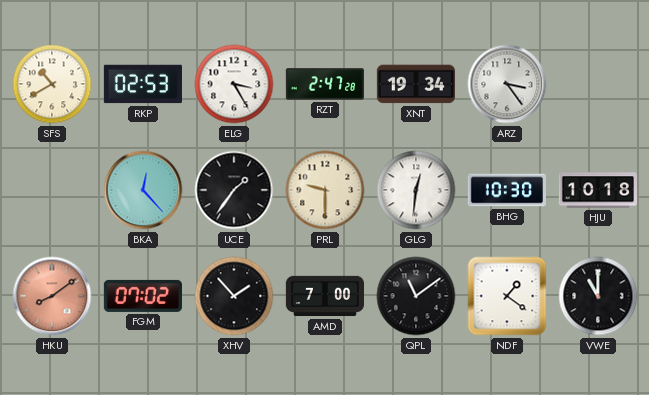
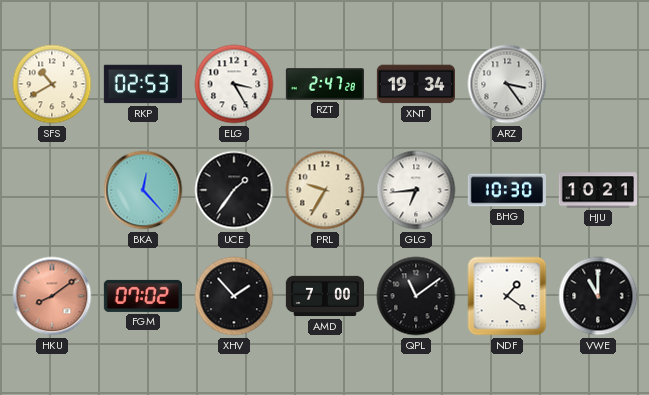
PRL: 9:30 -> 9:35
GLG: 12:31 -> 6:44
HJU: 10:18 -> 10:21
